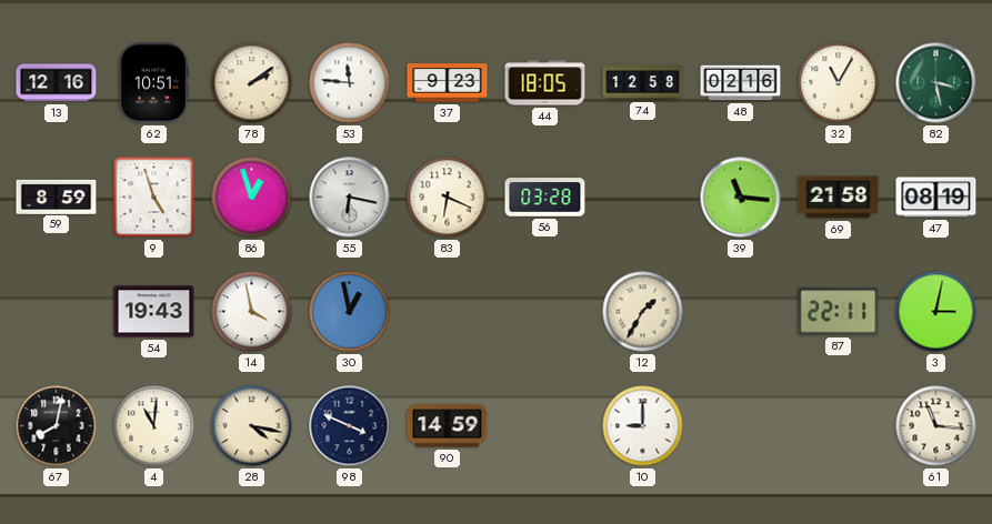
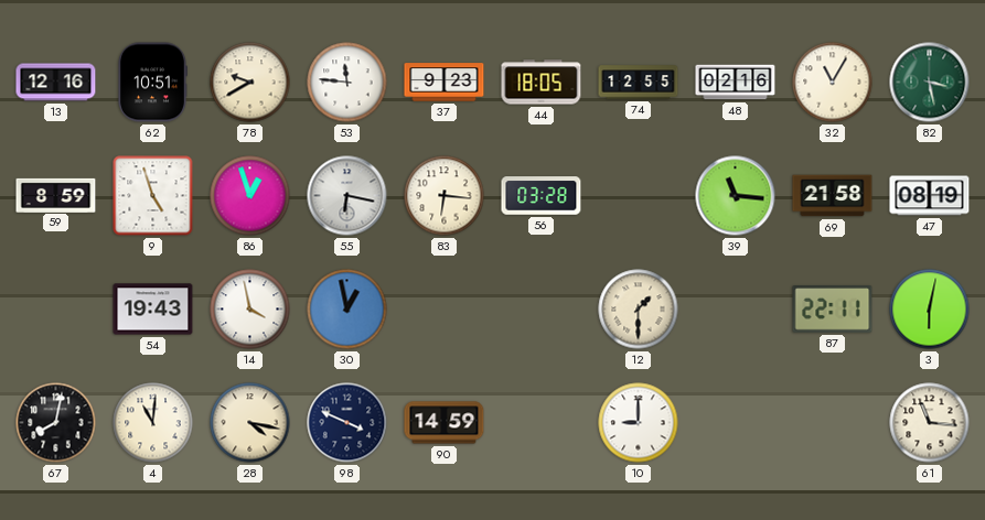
78: 2:09 -> 9:40
74: 12:58 -> 12:55
83: 6:19 -> 6:16
12: 1:35 -> 1:30
3: 3:02 -> 6:02
